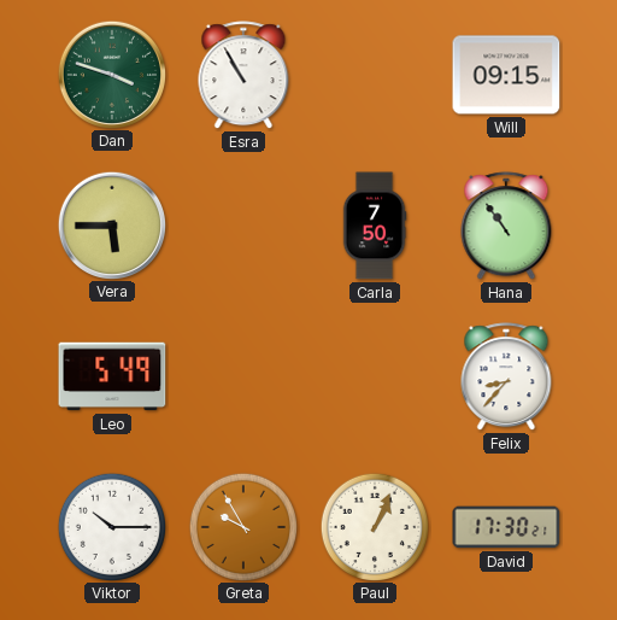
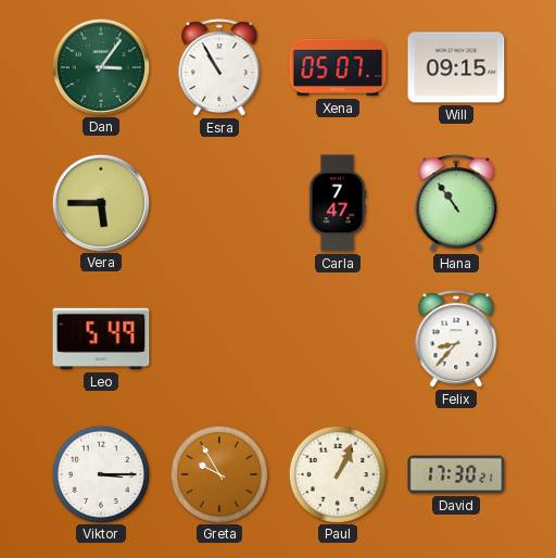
Dan: 3:48 -> 3:06
Xena: none -> 05:07
Carla: 7:50 -> 7:47
Viktor: 10:15 -> 3:15
